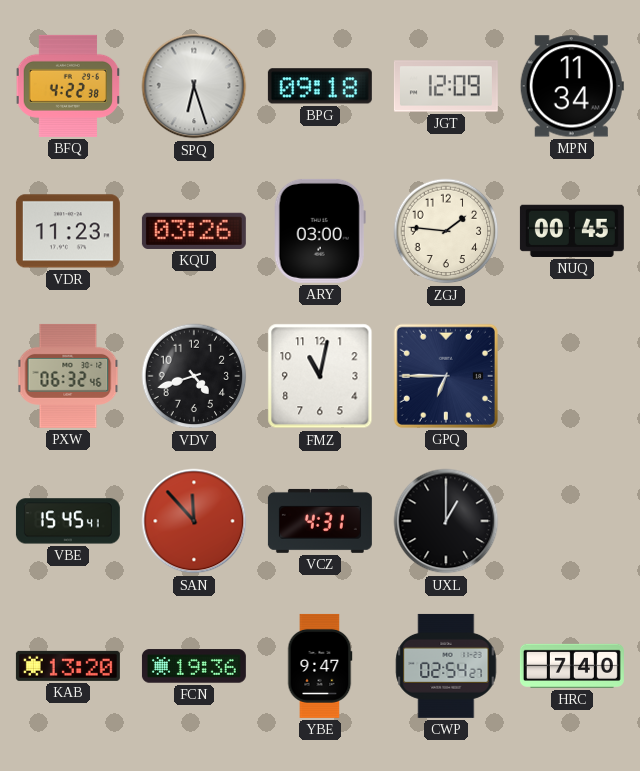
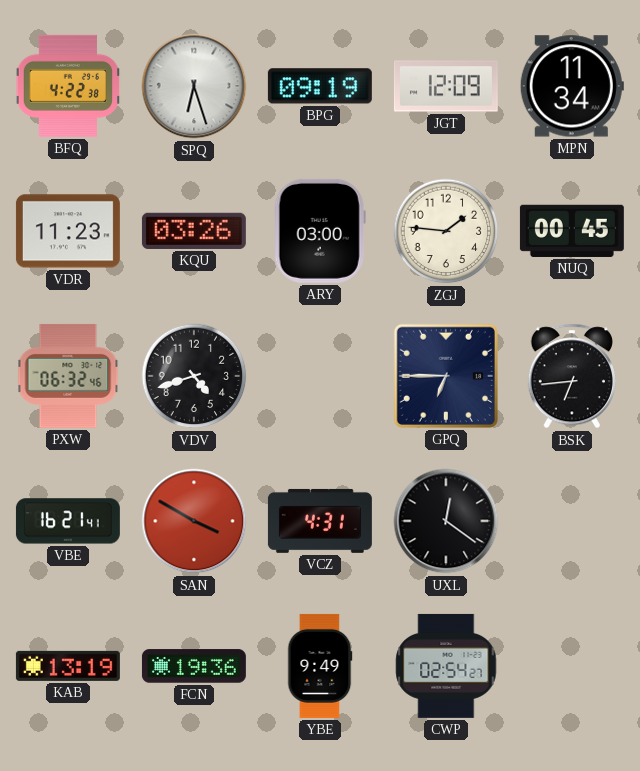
BPG: 09:18 -> 09:19
FMZ: 11:02 -> none
BSK: none -> 6:44
VBE: 15:45 -> 16:21
SAN: 11:53 -> 3:50
UXL: 1:00 -> 12:21
KAB: 13:20 -> 13:19
YBE: 9:47 -> 9:49
HRC: 7:40 -> none
